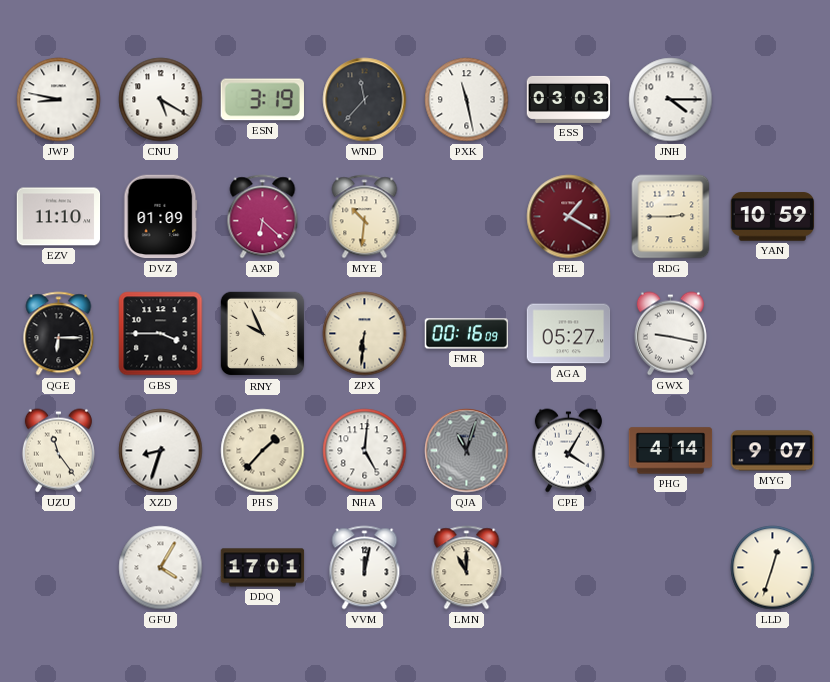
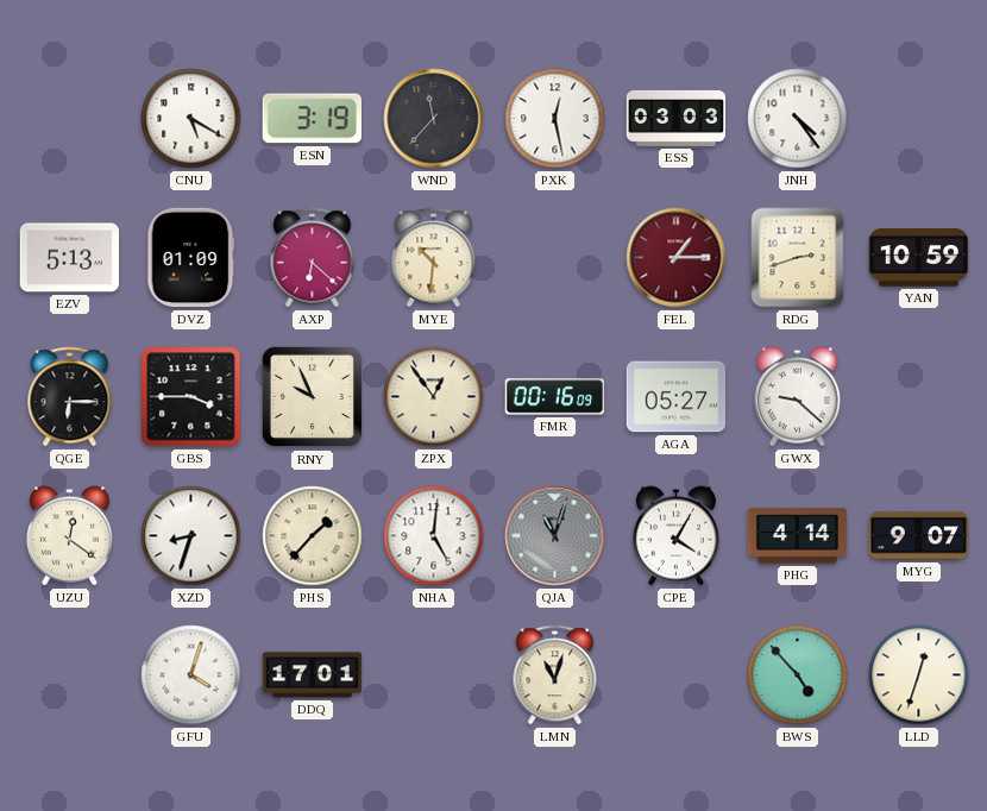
JWP: 8:47 -> none
PXK: 11:28 -> 12:28
JNH: 4:15 -> 4:24
EZV: 11:10 -> 5:13
FEL: 1:20 -> 1:15
RDG: 2:45 -> 2:42
ZPX: 6:31 -> 12:54
GWX: 9:17 -> 9:22
UZU: 11:24 -> 12:21
GFU: 4:05 -> 4:03
VVM: 12:02 -> none
LMN: 11:00 -> 11:03
BWS: none -> 4:53
